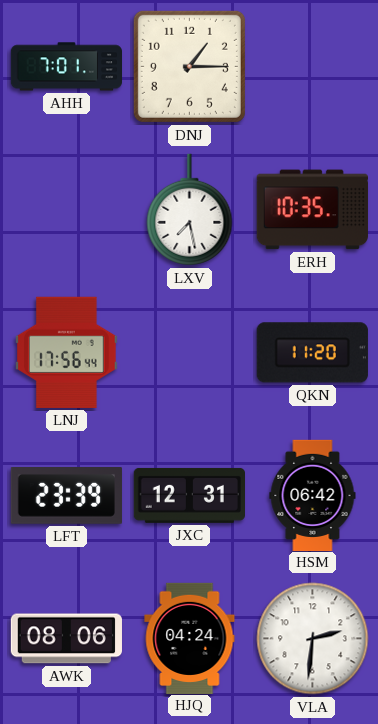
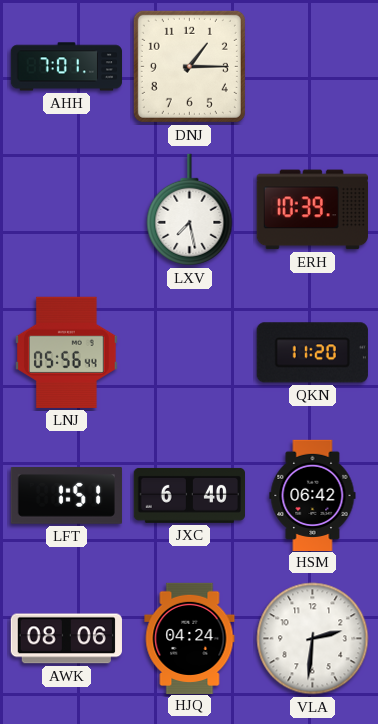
ERH: 10:35 -> 10:39
LNJ: 17:56 -> 05:56
LFT: 23:39 -> 1:51
JXC: 12:31 -> 6:40
